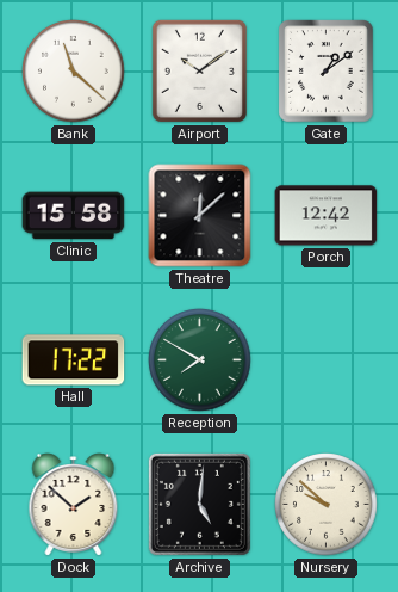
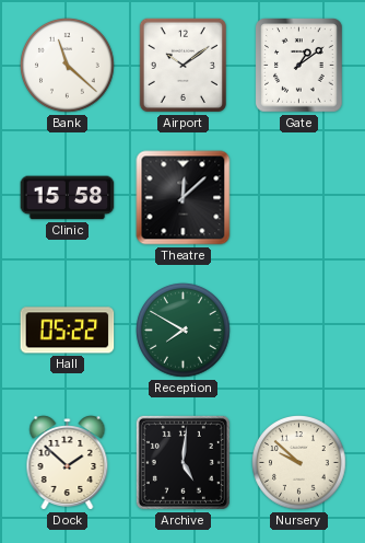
Porch: 12:42 -> none
Hall: 17:22 -> 05:22
